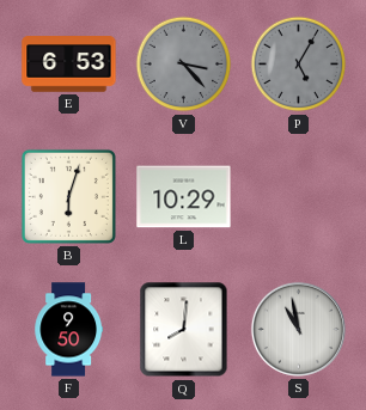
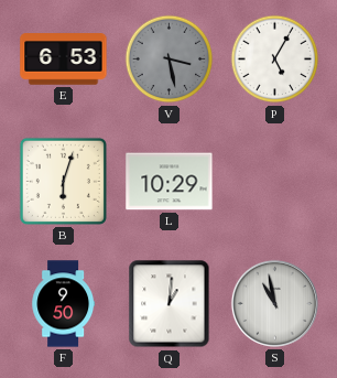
V: 3:23 -> 3:28
P dial: grey -> white
Q: 8:01 -> 1:01
